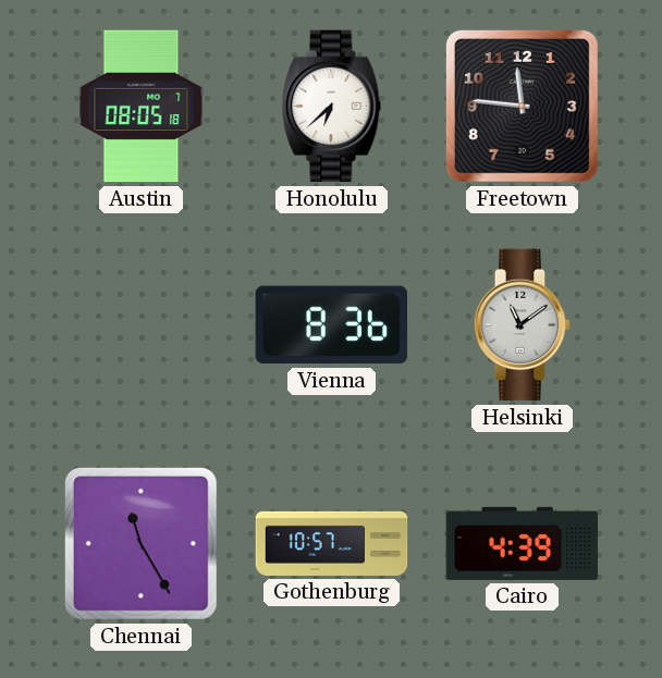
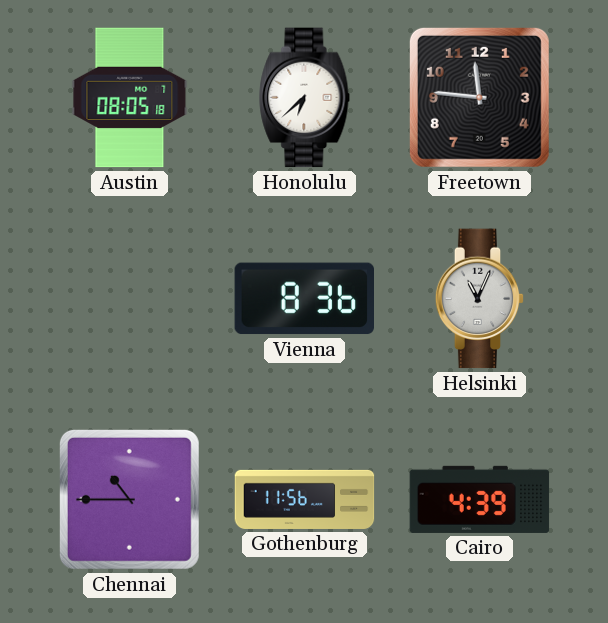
Helsinki: 11:09 -> 11:04
Chennai: 11:25 -> 10:45
Gothenburg: 10:57 -> 11:56
